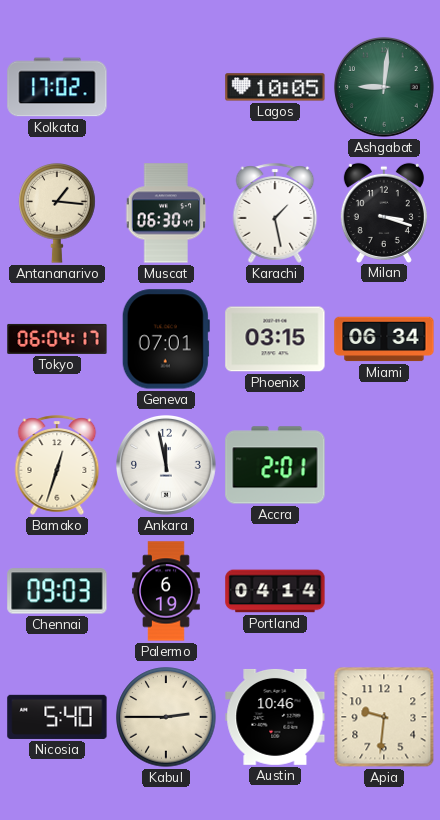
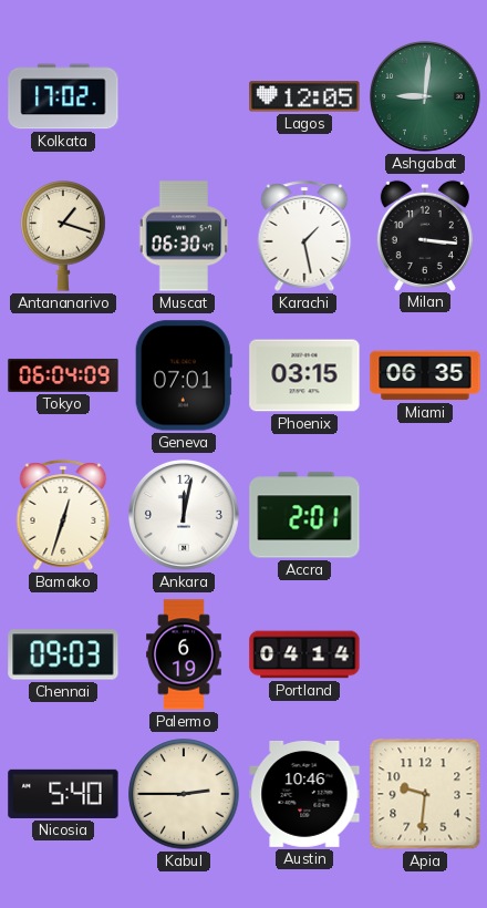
Lagos: 10:05 -> 12:05
Antananarivo: 1:16 -> 1:18
Milan: 3:18 -> 3:16
Tokyo: 06:04:17 -> 06:04:09
Miami: 06:34 -> 06:35
Ankara: 11:58 -> 12:02
